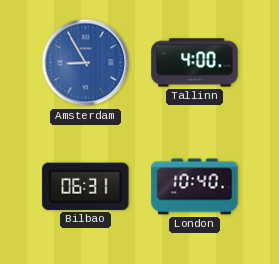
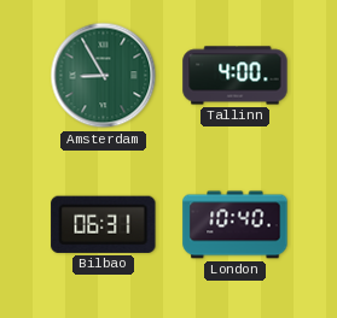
Amsterdam dial: blue -> green
